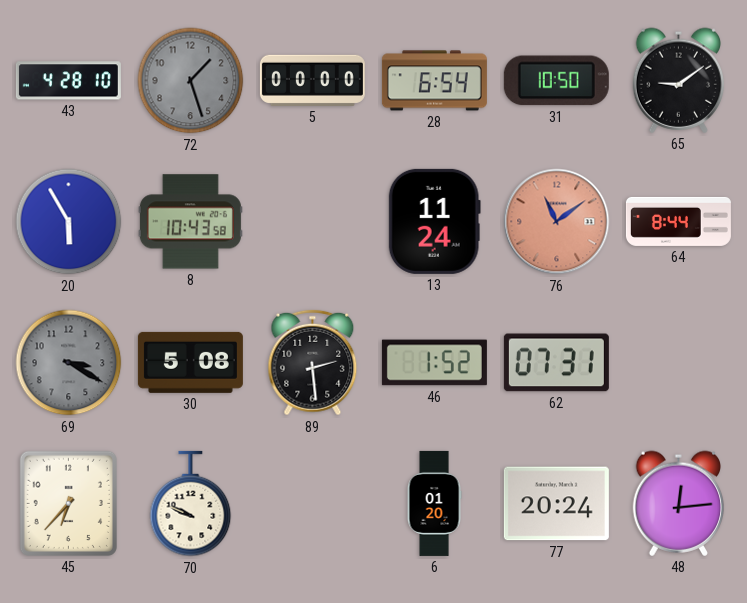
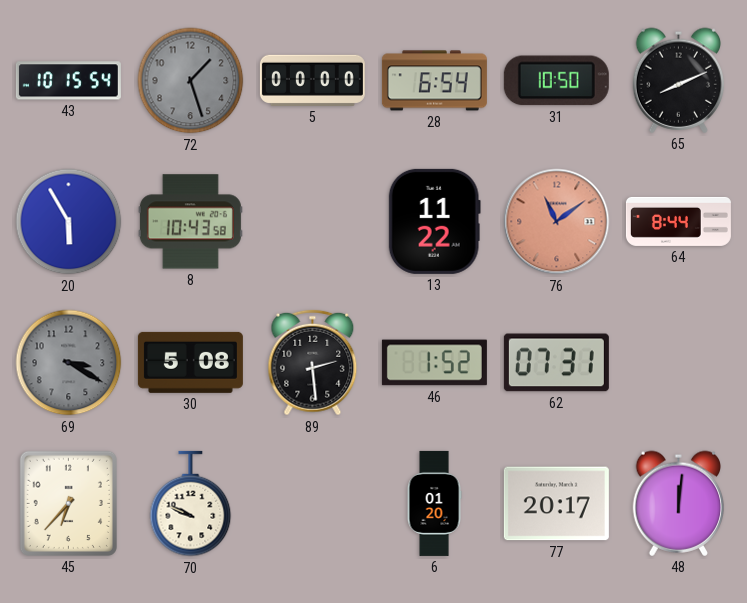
43: 4:28 -> 10:15
65: 9:09 -> 8:11
13: 11:24 -> 11:22
77: 20:24 -> 20:17
48: 12:14 -> 12:01
